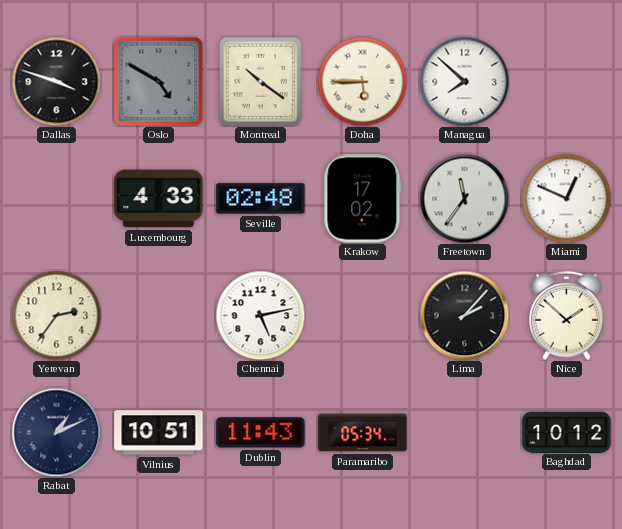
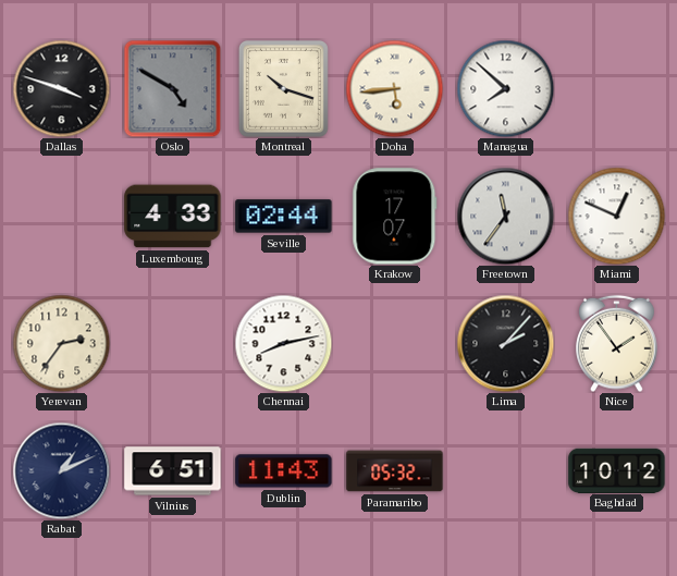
Montreal: 10:21 -> 10:18
Doha: 5:45 -> 5:44
Seville: 02:48 -> 02:44
Krakow: 17:02 -> 17:07
Chennai: 5:13 -> 8:13
Nice: 1:52 -> 1:54
Vilnius: 10:51 -> 6:51
Paramaribo: 05:34 -> 05:32
